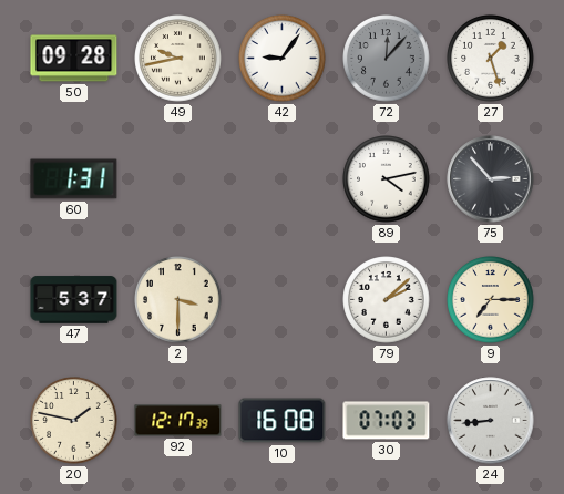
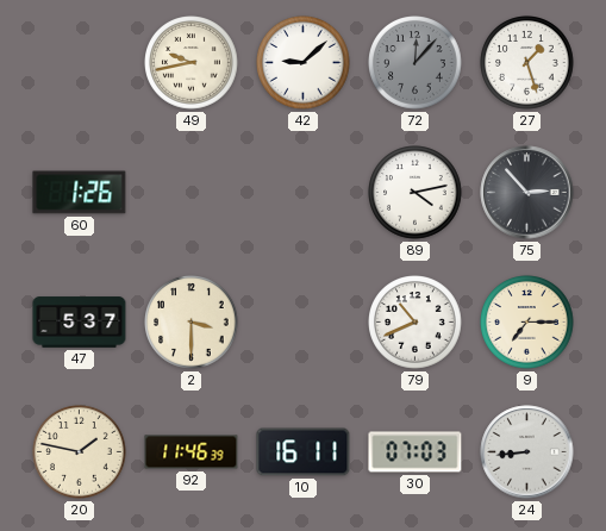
50: 09:28 -> none
42: 9:06 -> 9:08
60: 1:31 -> 1:26
79: 2:08 -> 10:41
92: 12:17 -> 11:46
10: 16:08 -> 16:11
